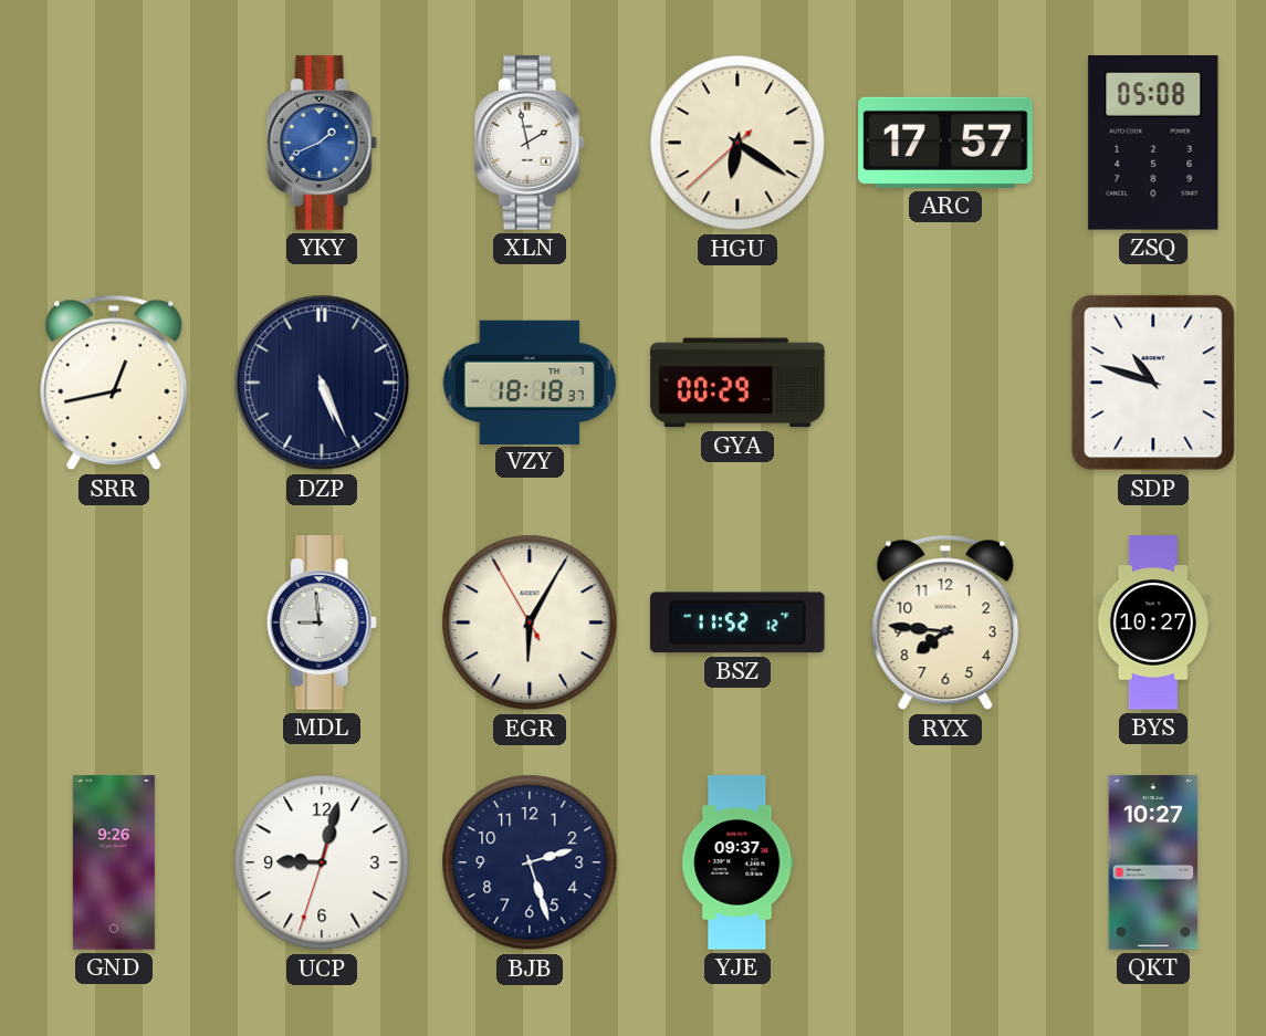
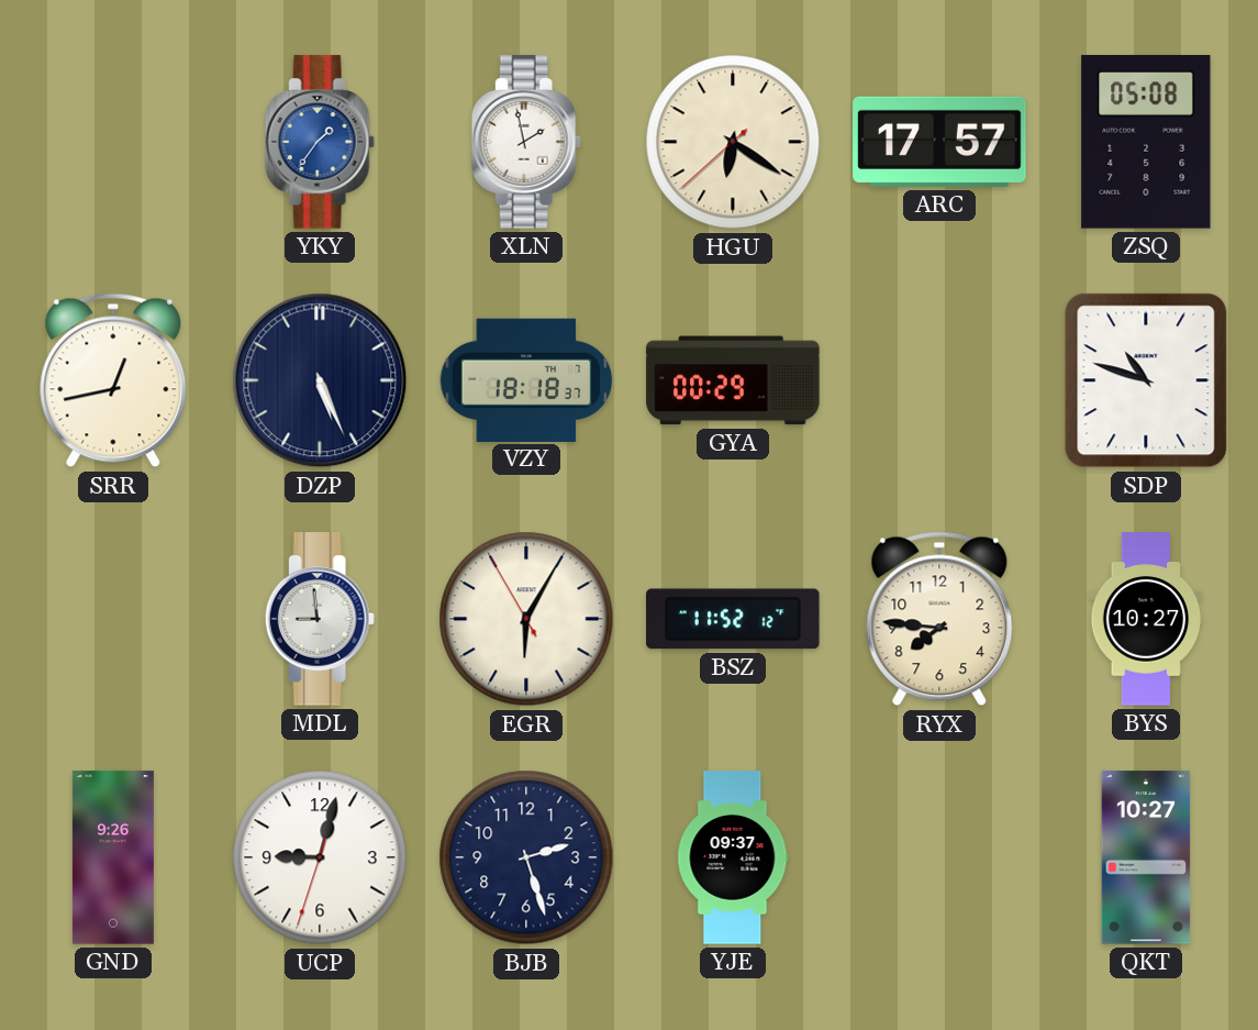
YKY: 1:41 -> 1:36
